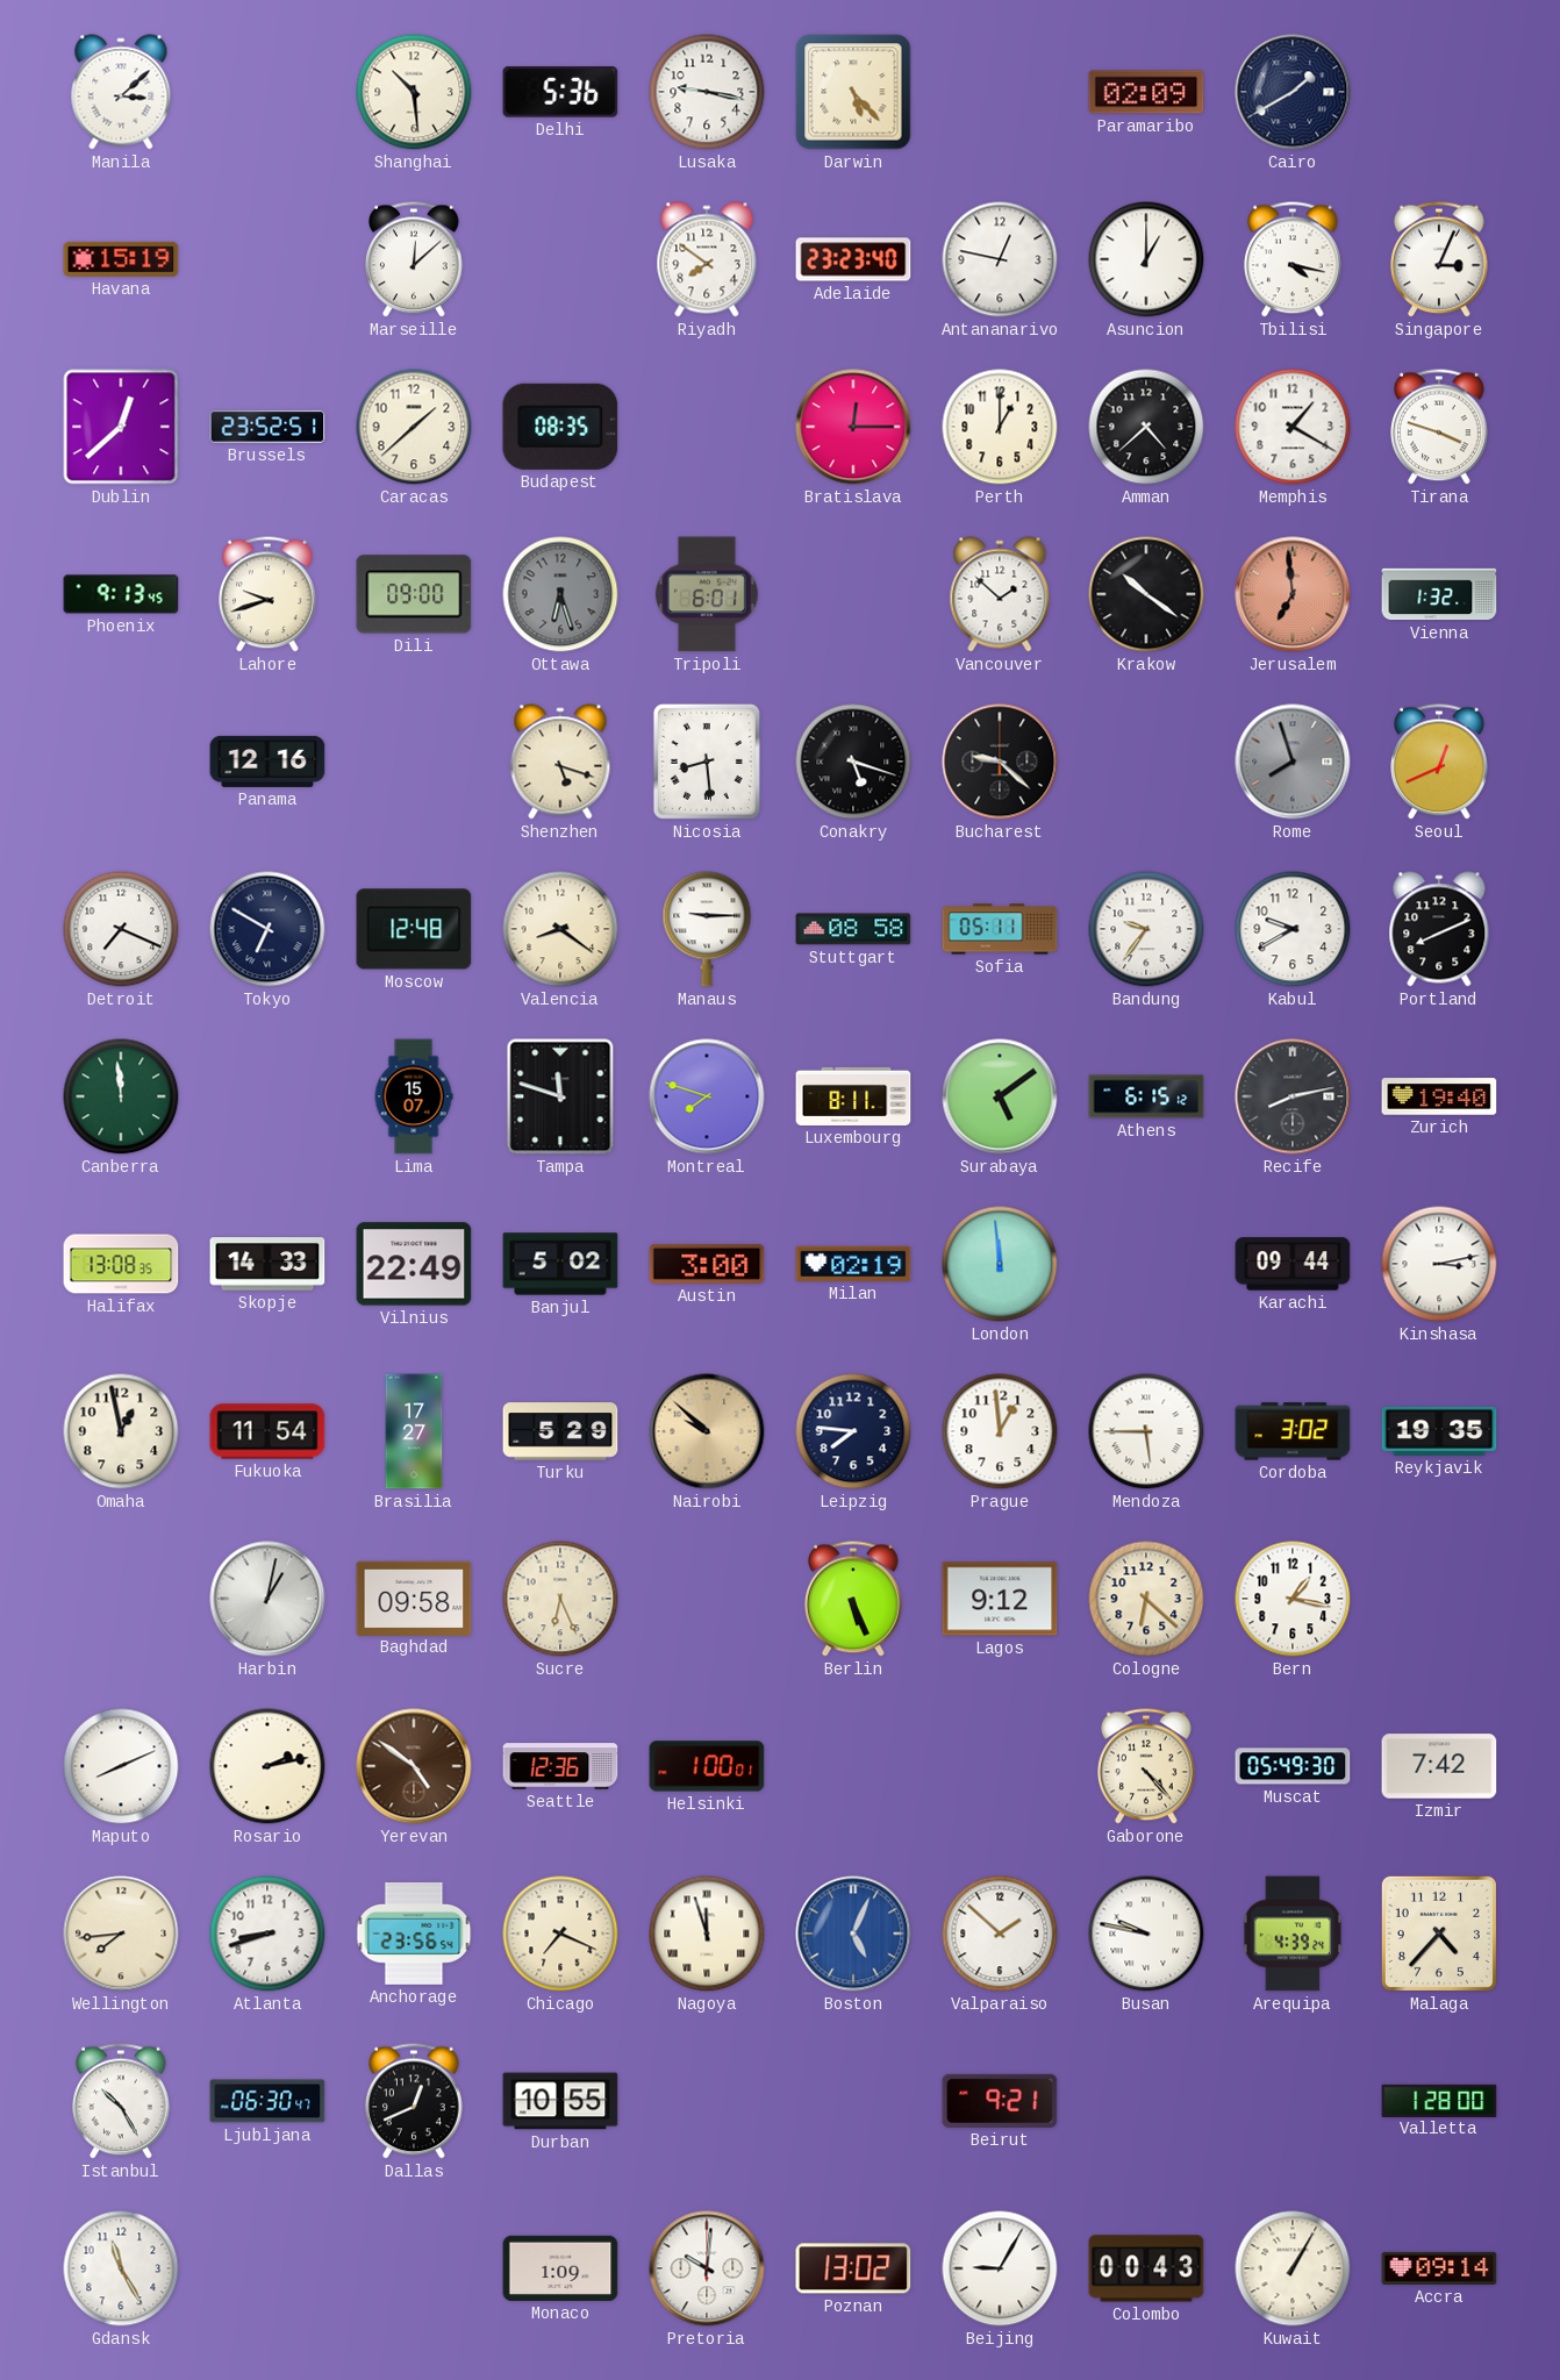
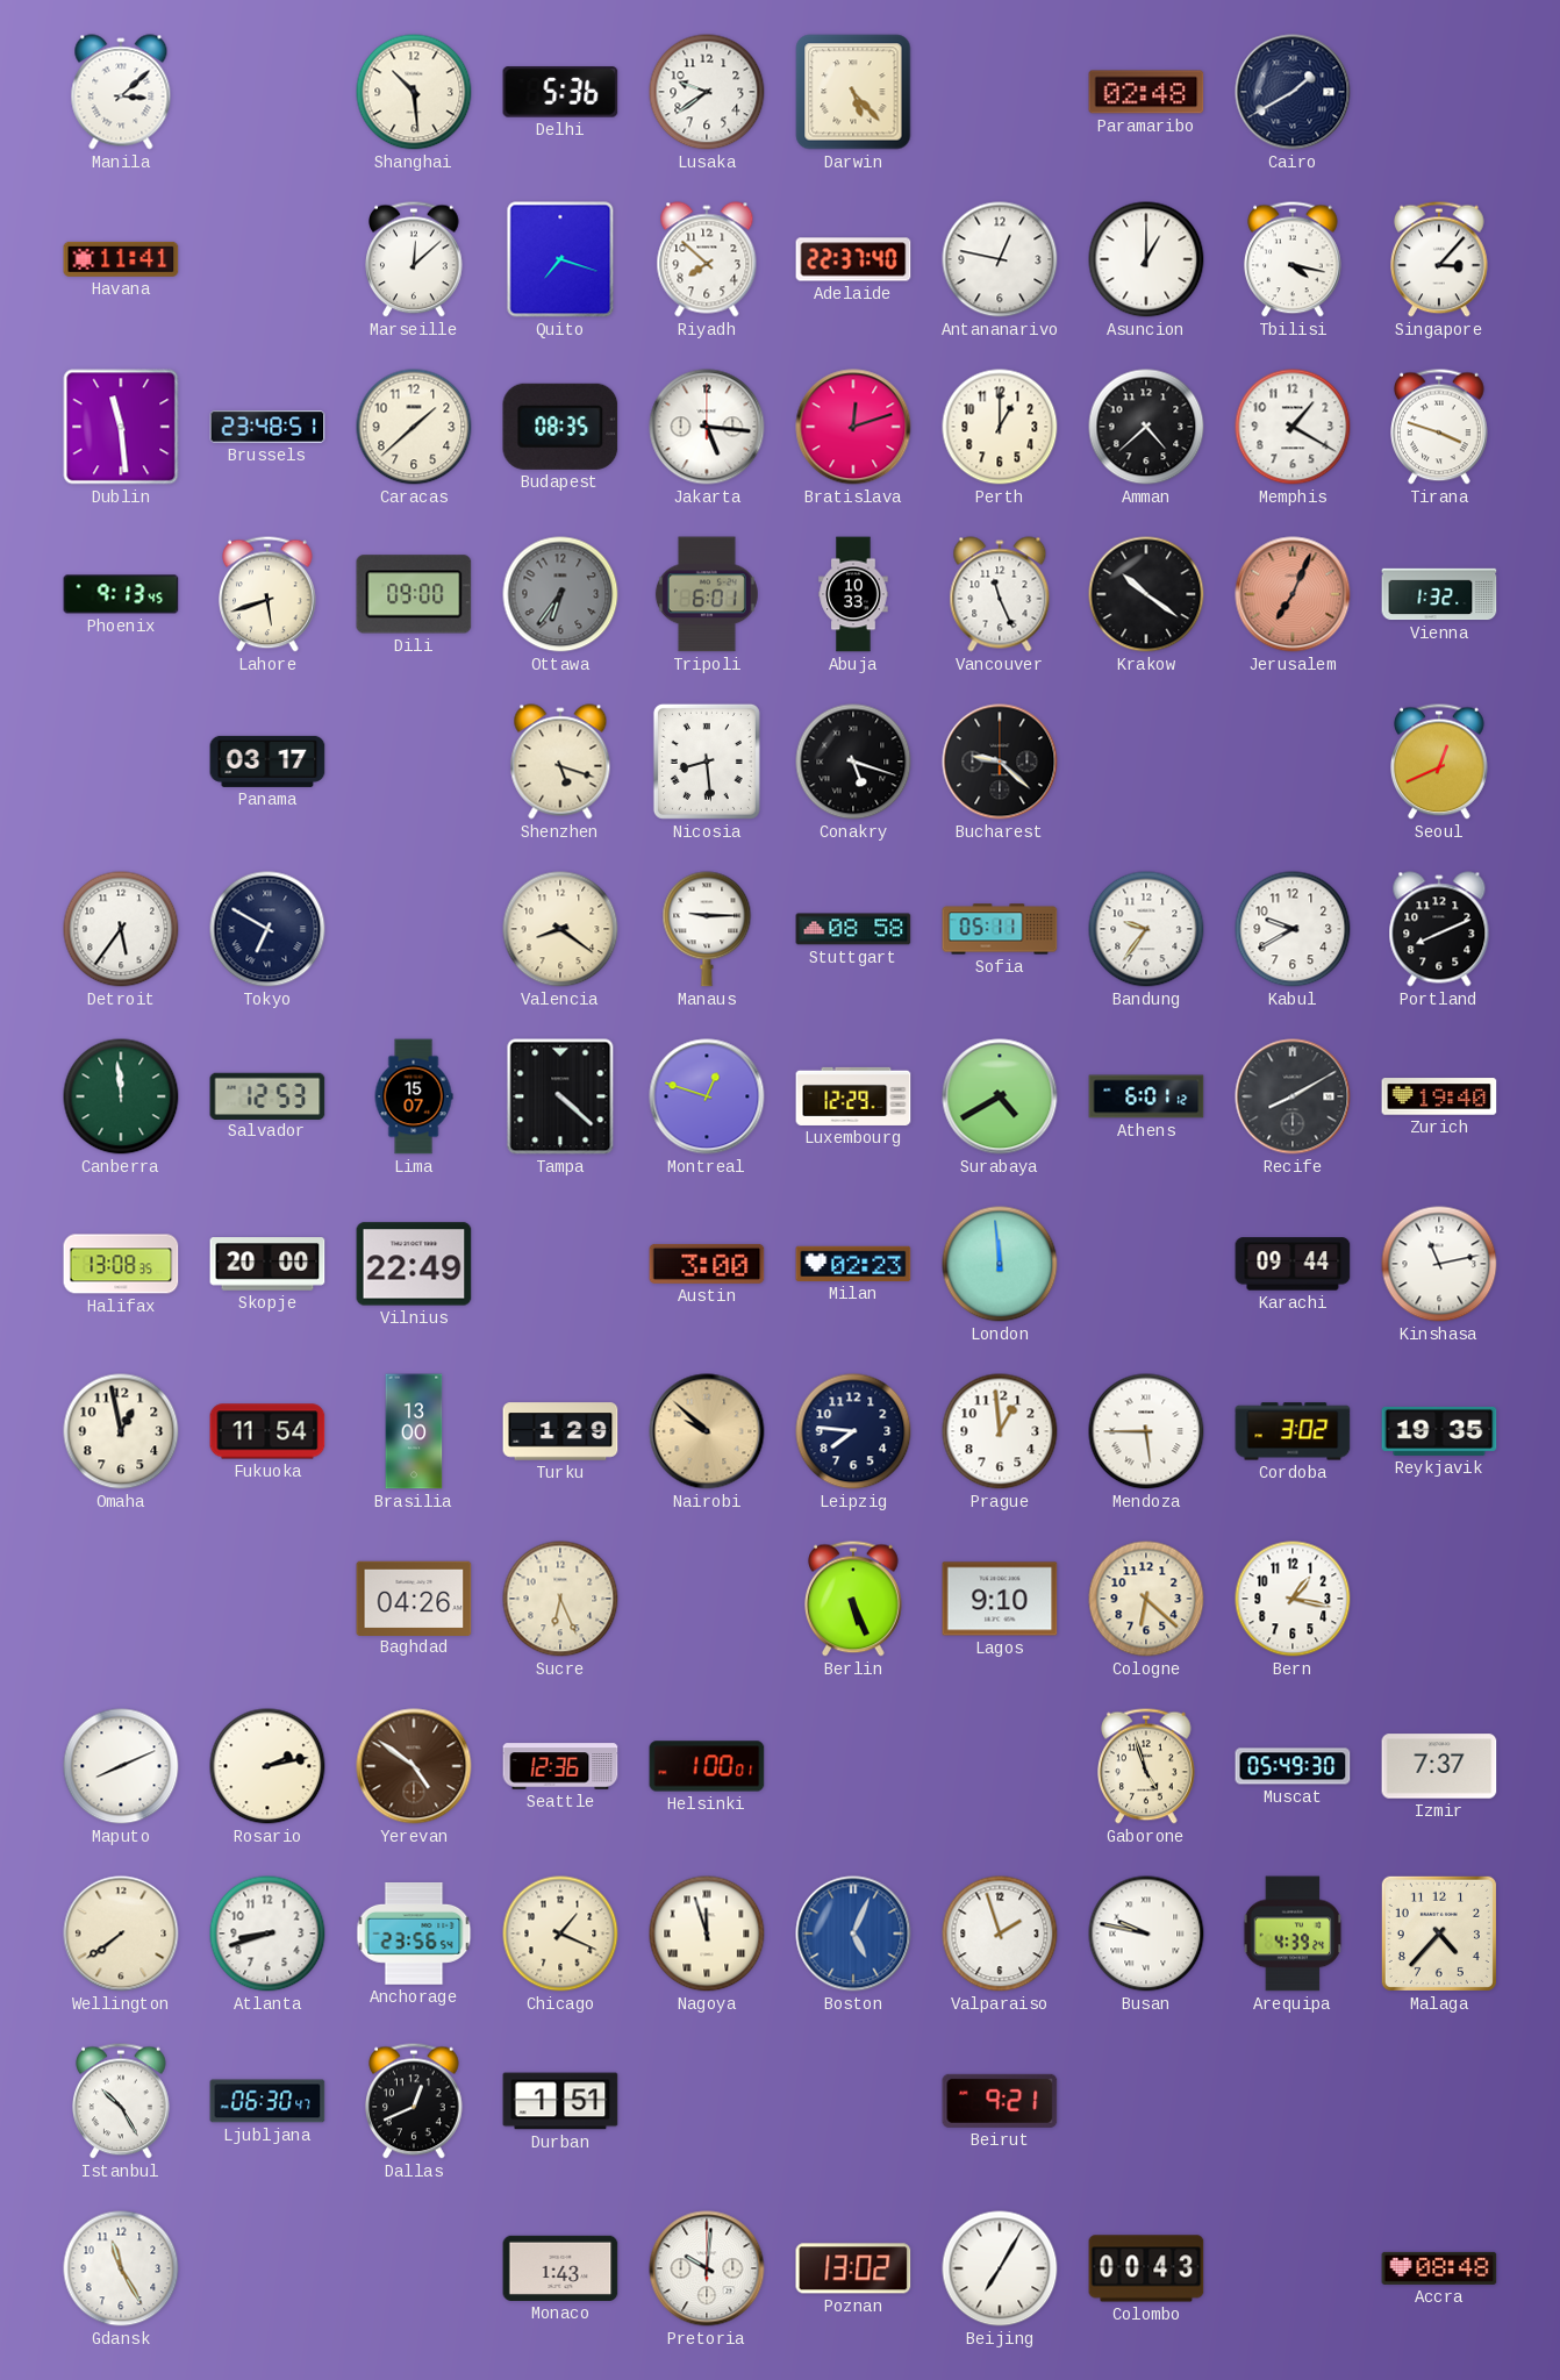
Lusaka: 9:17 -> 9:39
Paramaribo: 02:09 -> 02:48
Havana: 15:19 -> 11:41
Quito: none -> 7:18
Riyadh: 7:51 -> 7:52
Adelaide: 23:23 -> 22:37
Singapore: 3:04 -> 3:07
Dublin: 12:38 -> 11:29
Brussels: 23:52 -> 23:48
Jakarta: none -> 5:16
Bratislava: 12:15 -> 12:12
Lahore: 9:42 -> 5:42
Ottawa: 6:27 -> 6:36
Abuja: none -> 10:33
Vancouver: 1:52 -> 11:26
Jerusalem: 6:59 -> 7:04
Panama: 12:16 -> 03:17
Rome: 7:57 -> none
Detroit: 7:19 -> 5:36
Moscow: 12:48 -> none
Salvador: none -> 12:53
Tampa: 11:48 -> 4:22
Montreal: 7:48 -> 12:48
Luxembourg: 8:11 -> 12:29
Surabaya: 5:09 -> 4:40
Athens: 6:15 -> 6:01
Recife: 8:13 -> 8:10
Skopje: 14:33 -> 20:00
Banjul: 5:02 -> none
Milan: 02:19 -> 02:23
Kinshasa: 3:13 -> 11:13
Brasilia: 17:27 -> 13:00
Turku: 5:29 -> 1:29
Harbin: 1:02 -> none
Baghdad: 09:58 -> 04:26
Lagos: 9:12 -> 9:10
Gaborone: 4:23 -> 4:57
Izmir: 7:42 -> 7:37
Wellington: 7:44 -> 7:39
Chicago: 7:19 -> 1:19
Valparaiso: 1:52 -> 1:57
Durban: 10:55 -> 1:51
Valletta: 1:28 -> none
Monaco: 1:09 -> 1:43
Beijing: 9:05 -> 7:05
Kuwait: 1:05 -> none
Accra: 09:14 -> 08:48
